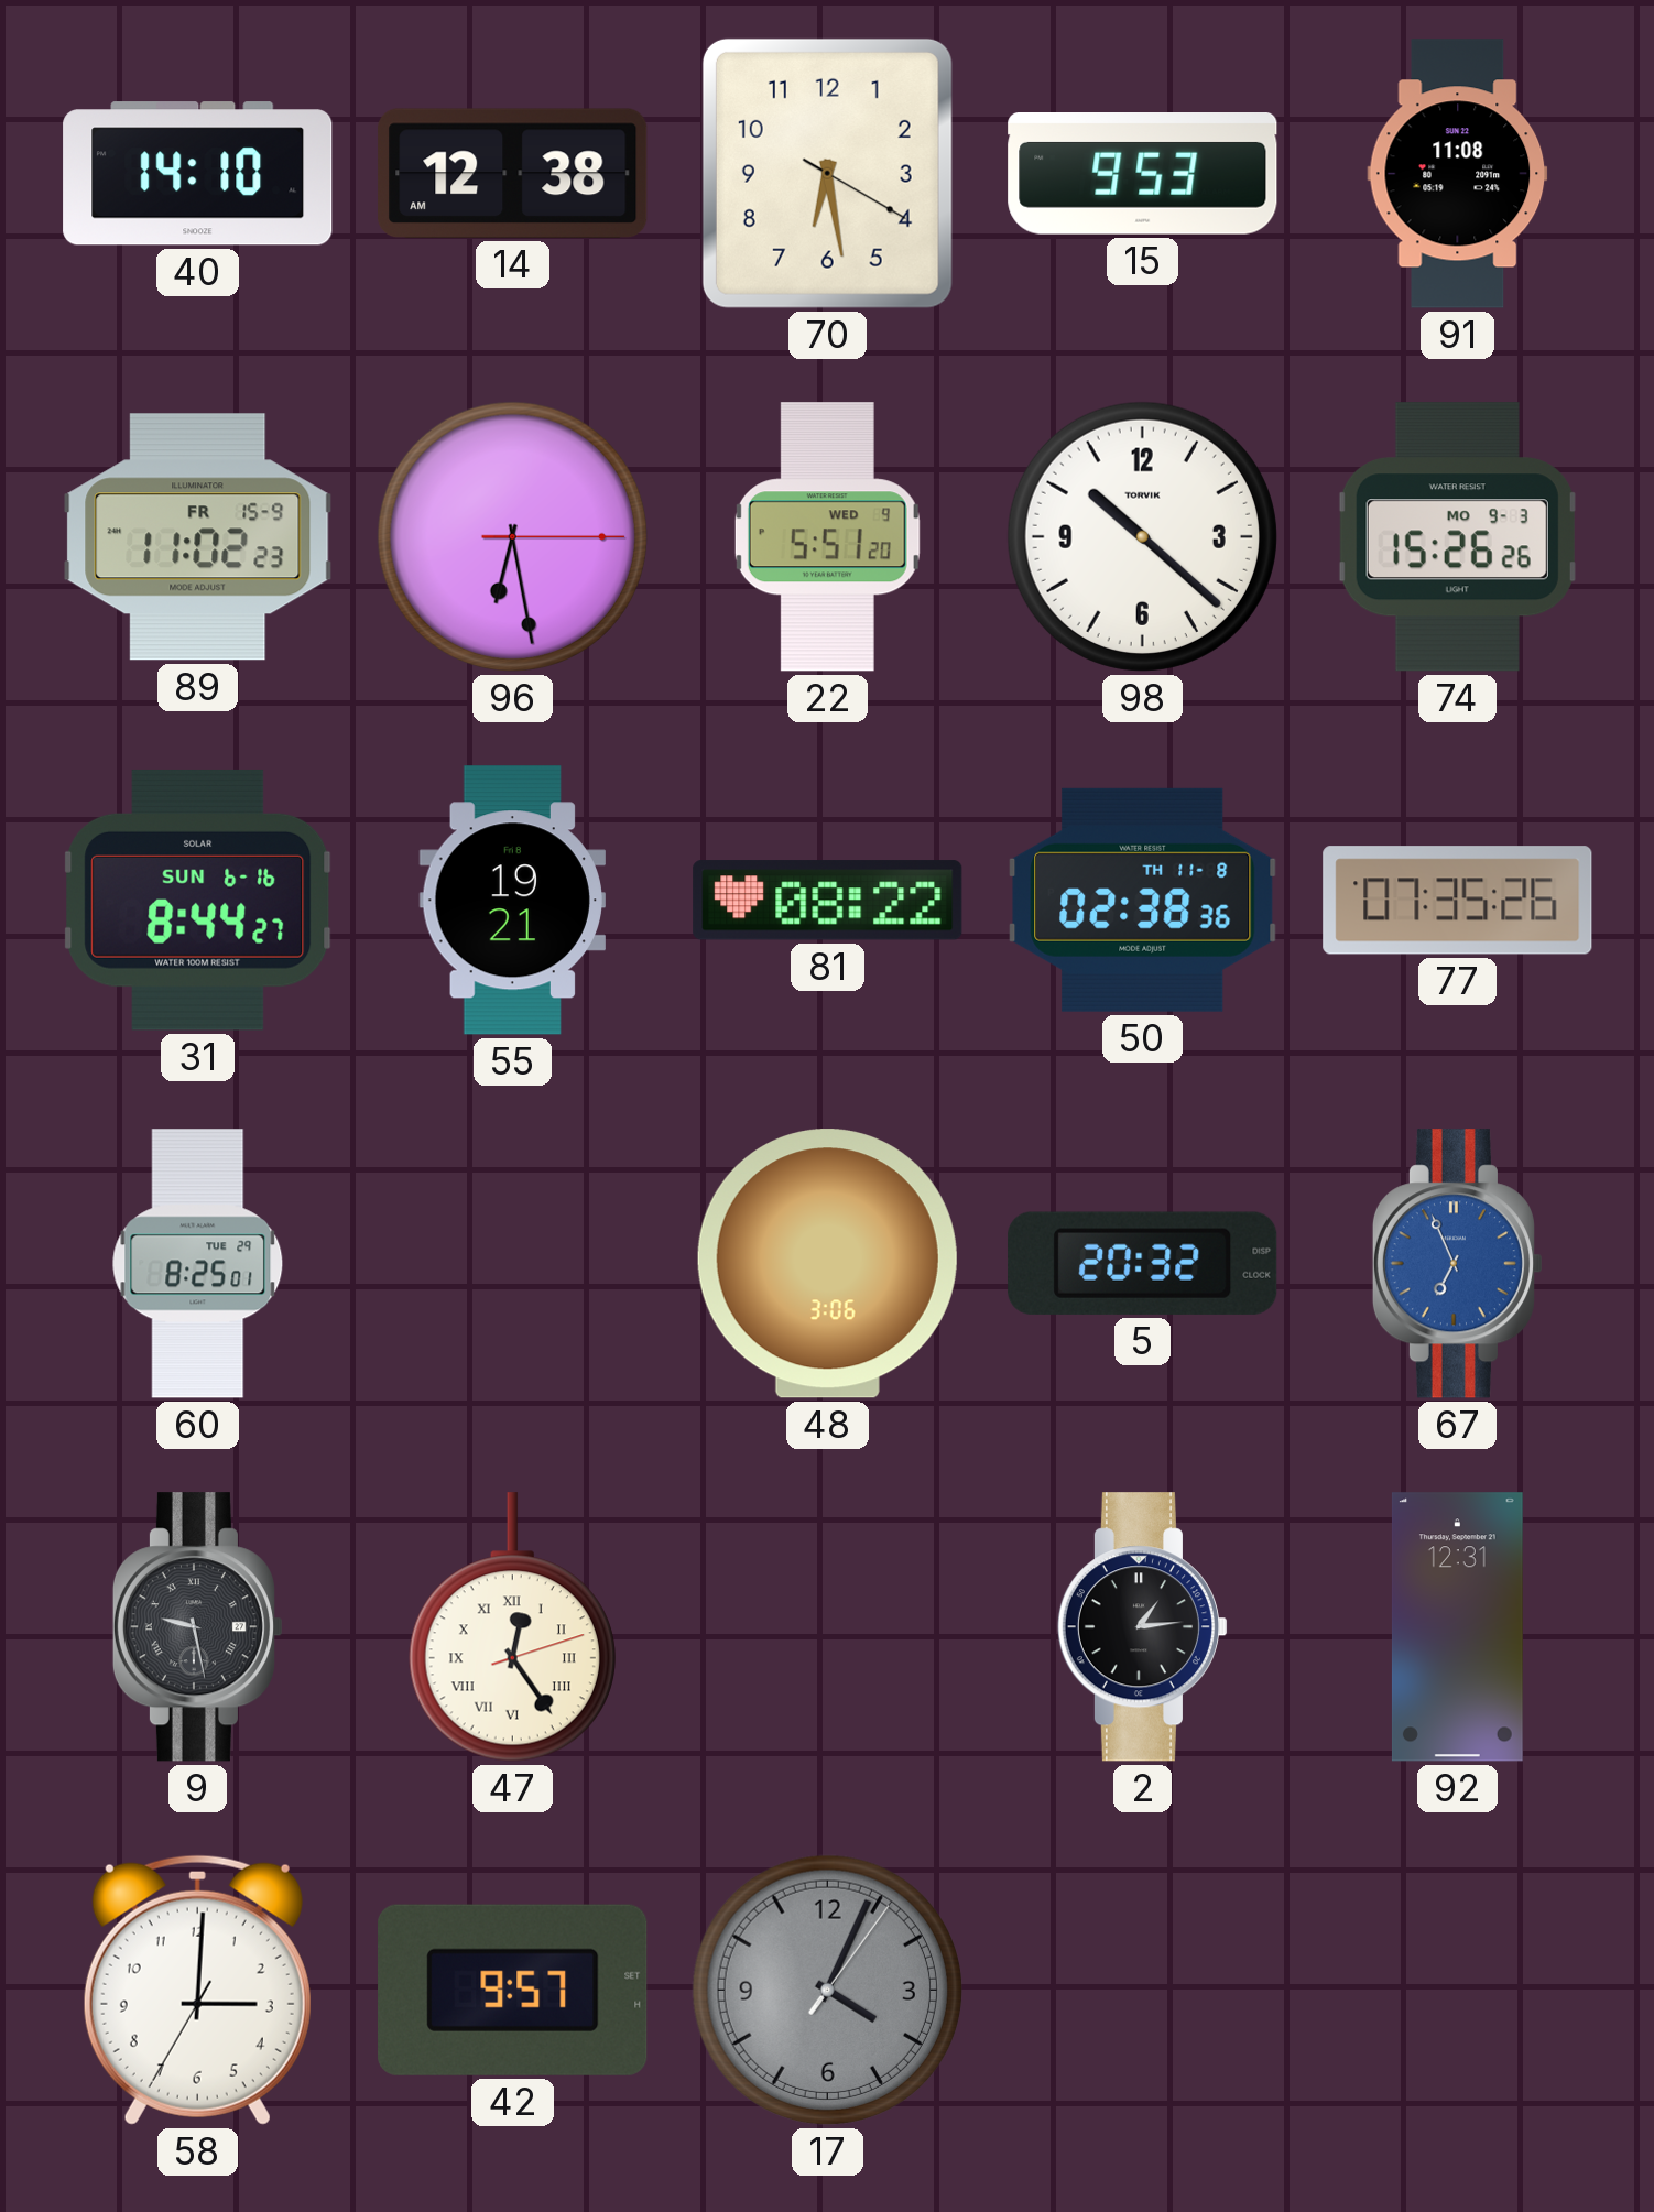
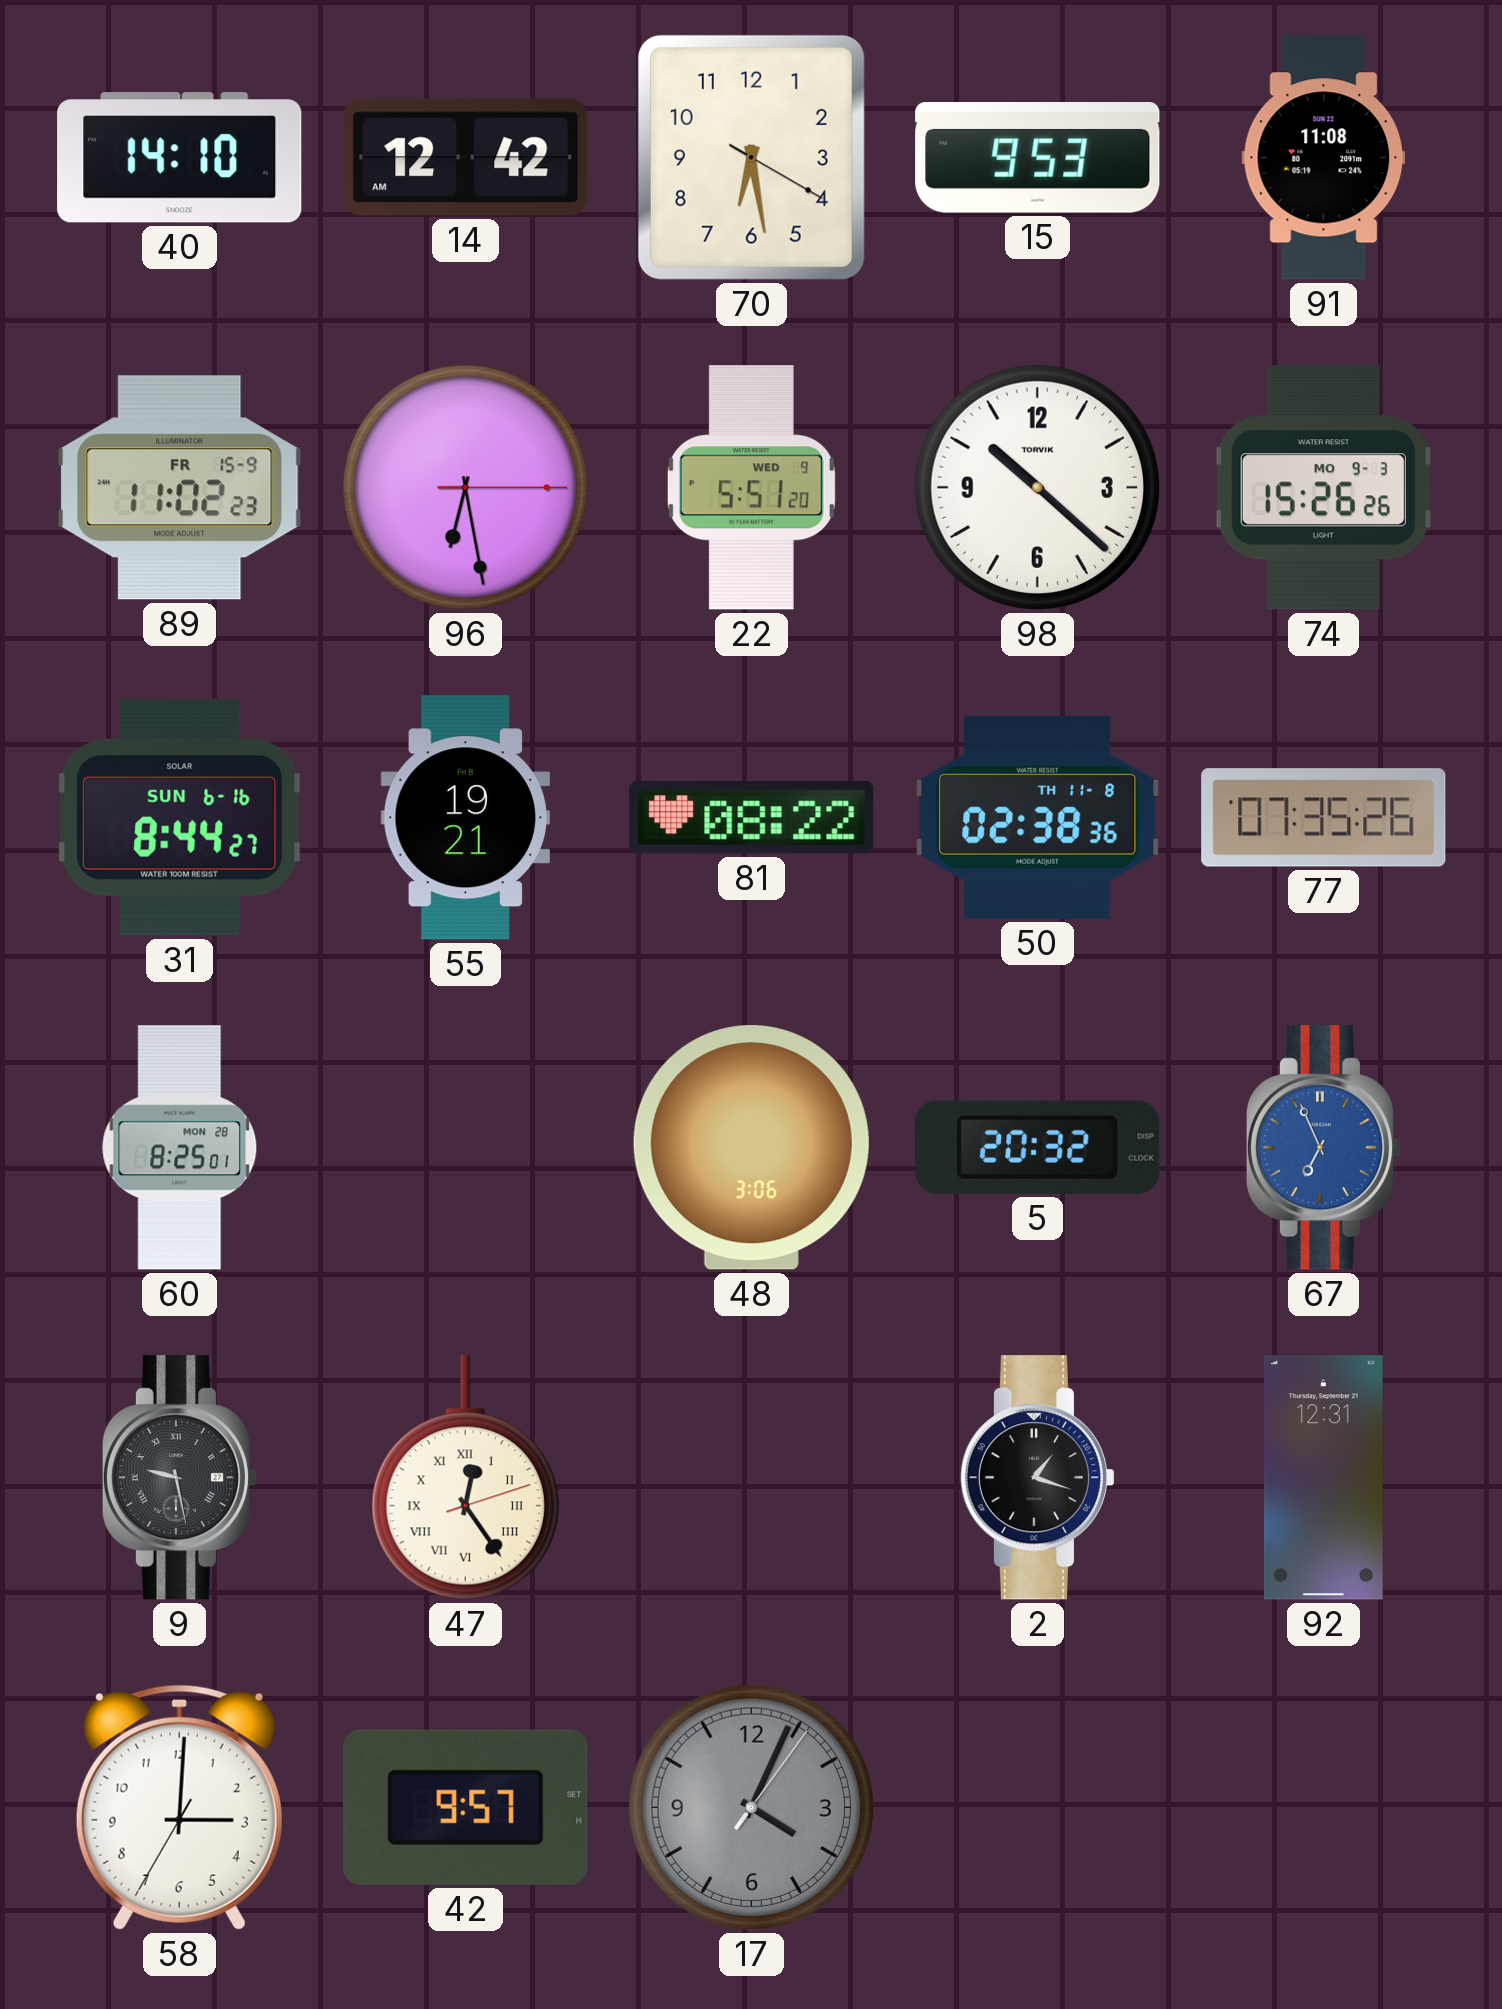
14: 12:38 -> 12:42
60 date: TUE 29 -> MON 28
2: 1:14 -> 1:18
